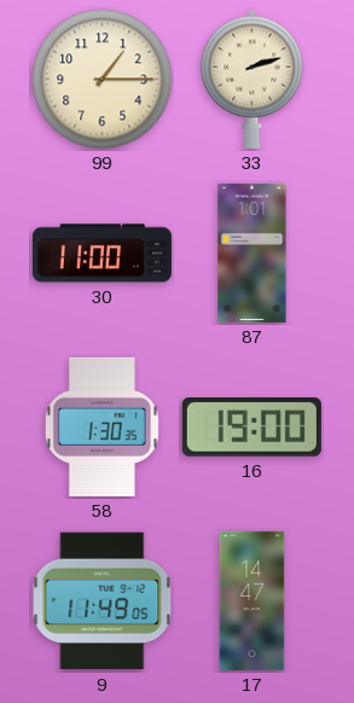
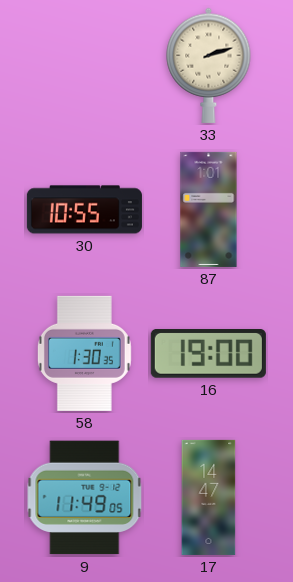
99: 1:15 -> none
30: 11:00 -> 10:55
